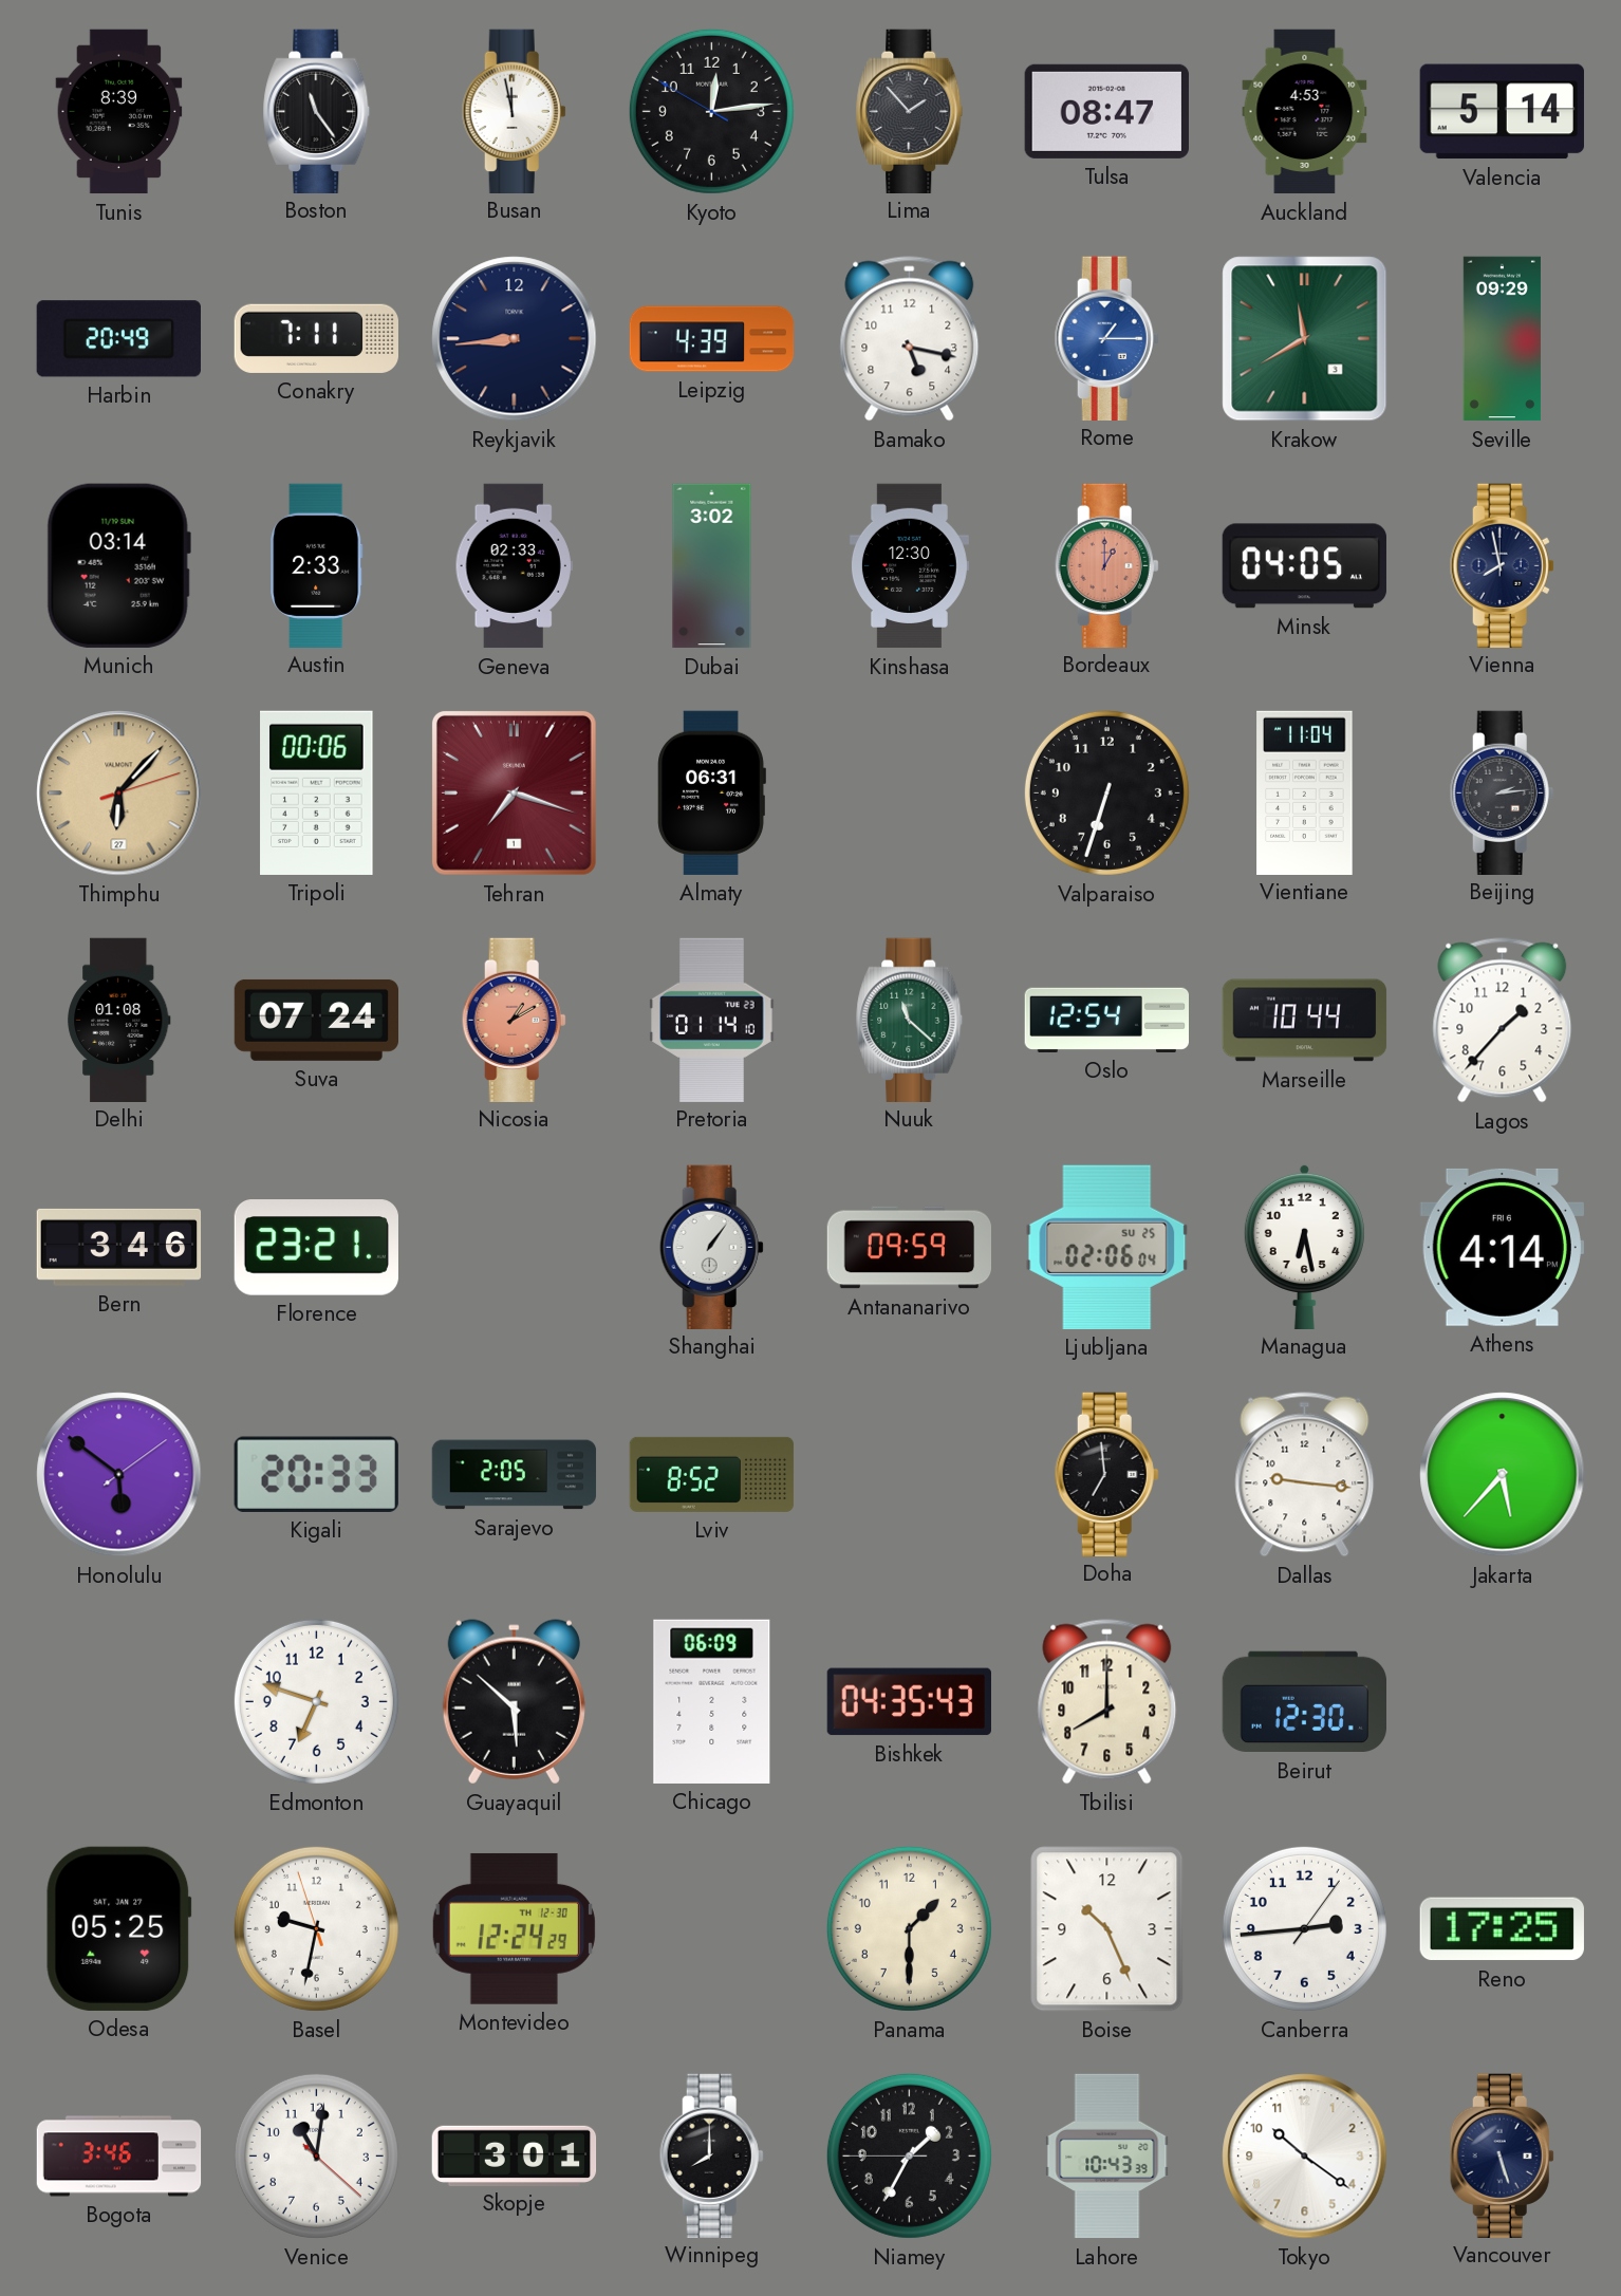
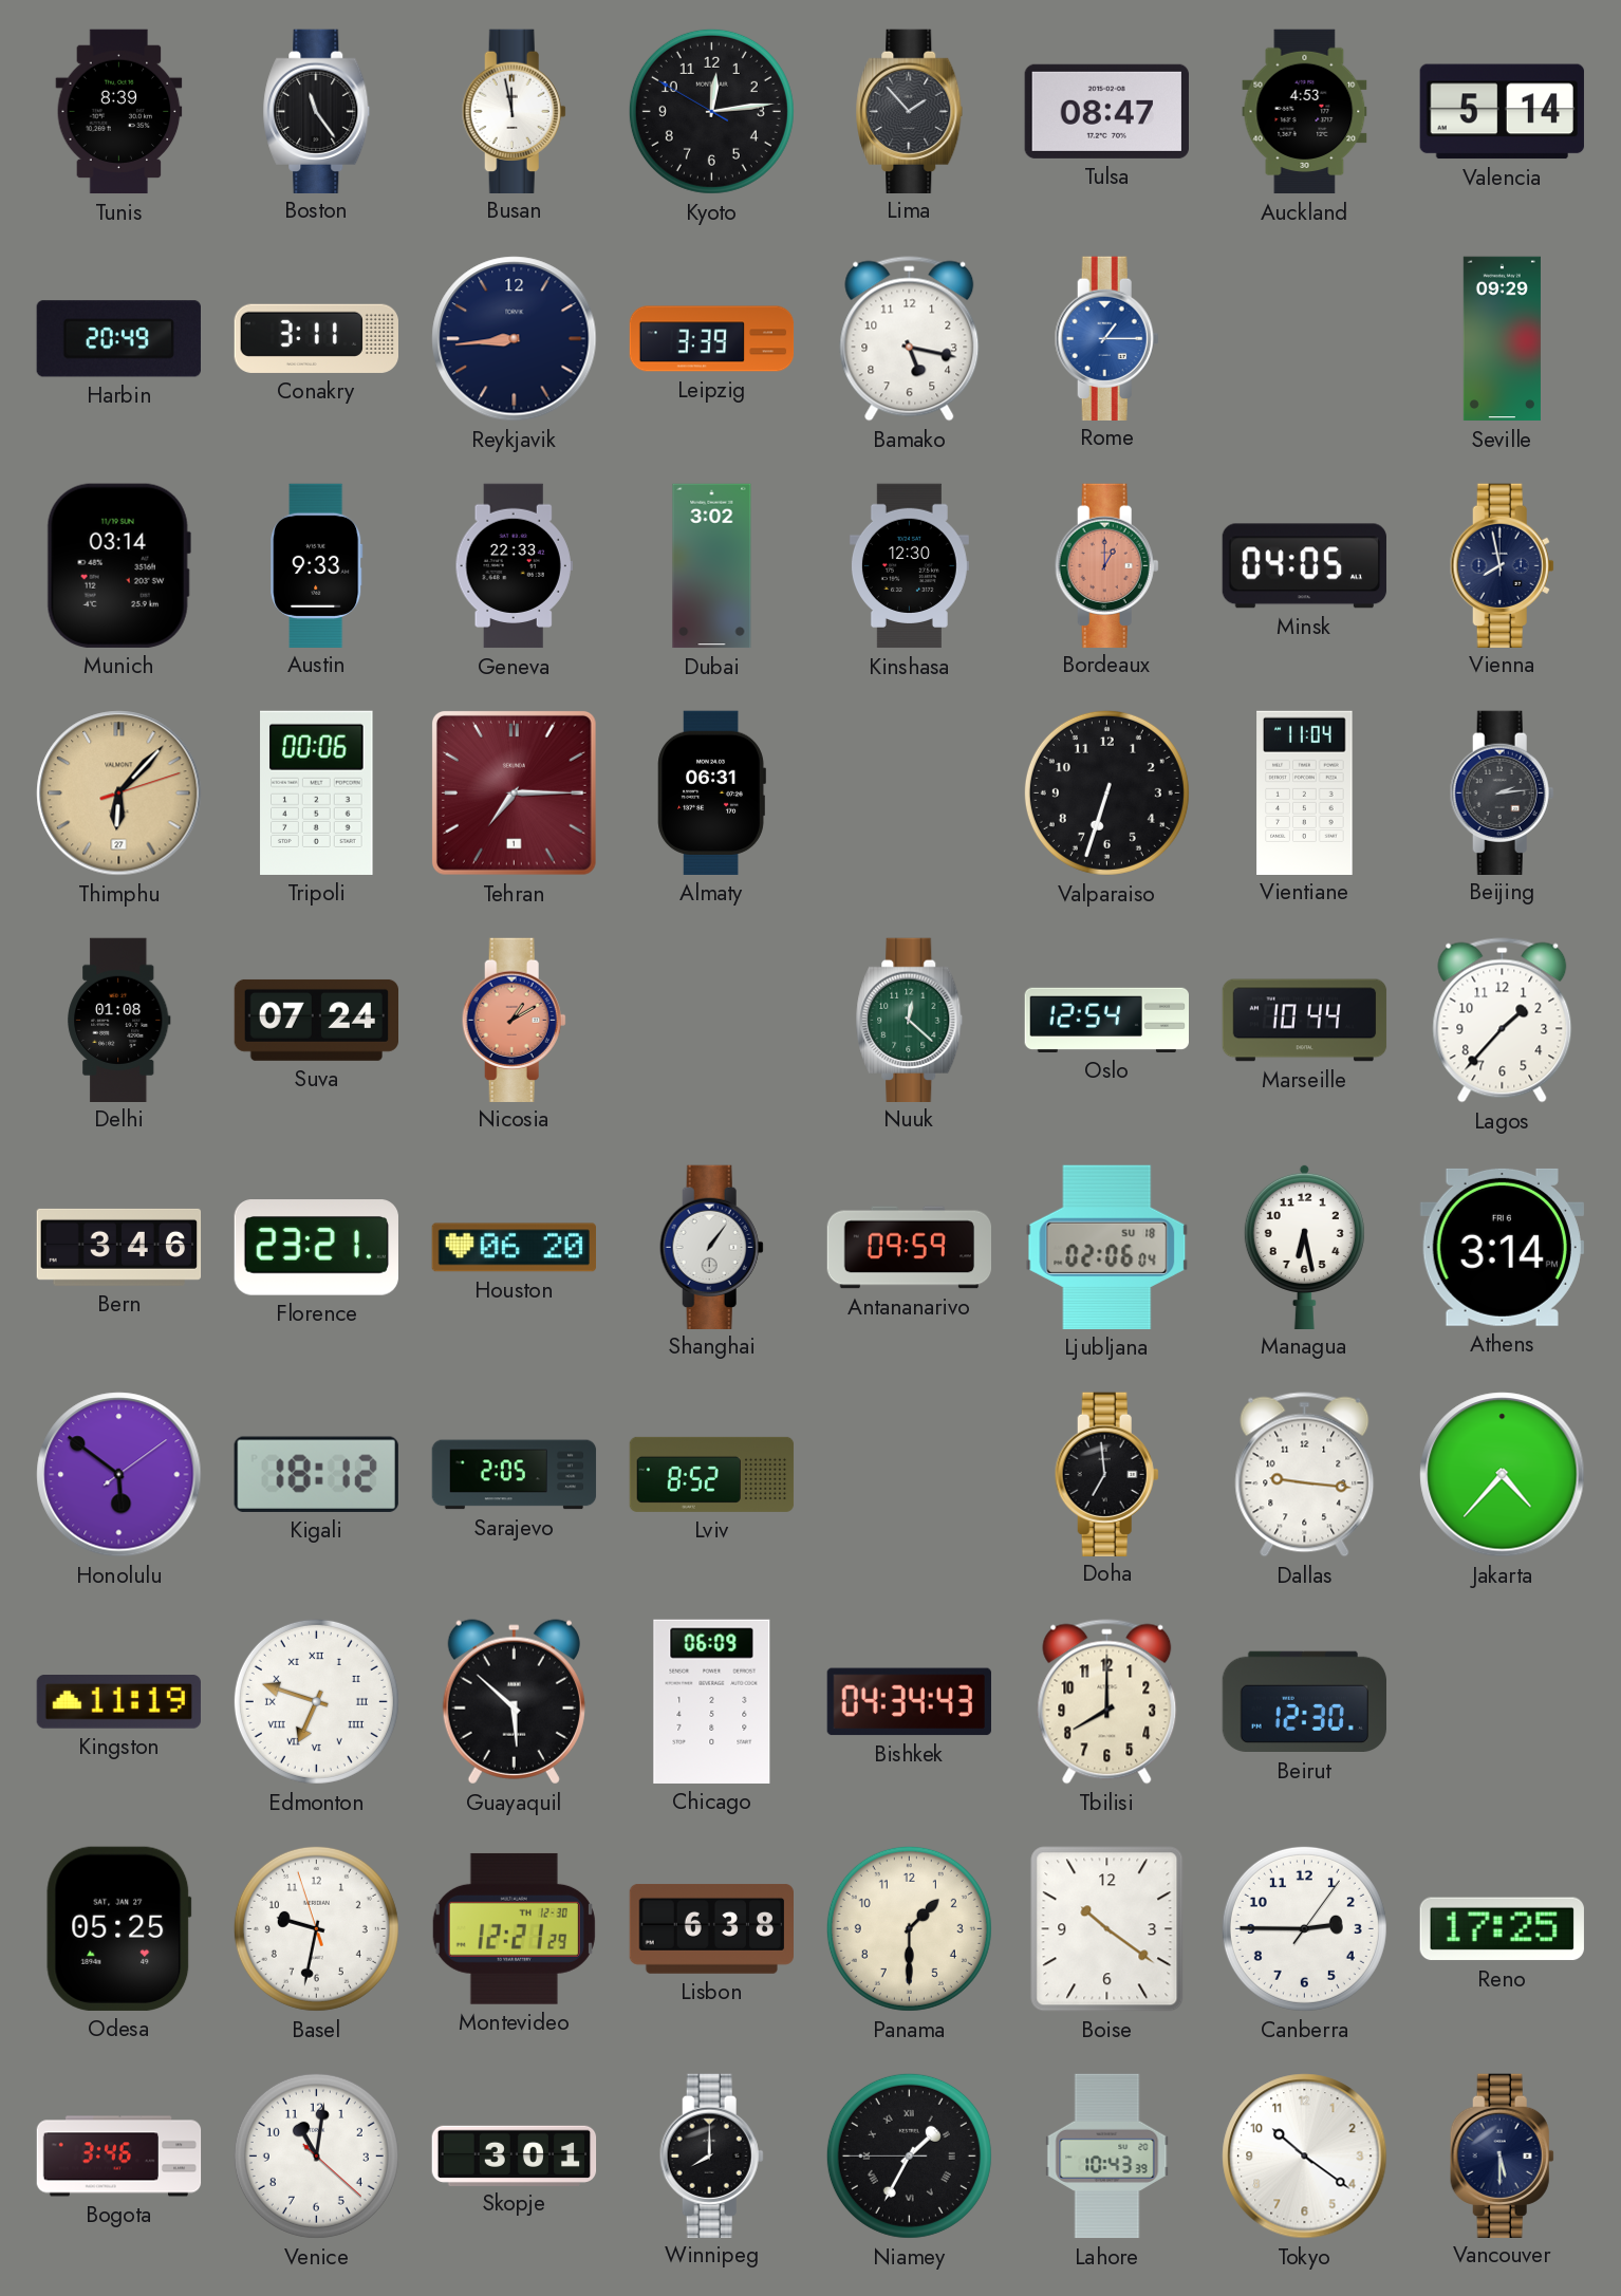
Conakry: 7:11 -> 3:11
Leipzig: 4:39 -> 3:39
Krakow: 11:40 -> none
Austin: 2:33 -> 9:33
Geneva: 02:33 -> 22:33
Tehran: 7:18 -> 7:15
Pretoria: 01:14 -> none
Nuuk: 11:22 -> 12:22
Houston: none -> 06:20
Ljubljana date: SU 25 -> SU 18
Athens: 4:14 -> 3:14
Kigali: 20:33 -> 18:12
Jakarta: 5:37 -> 4:37
Kingston: none -> 11:19
Edmonton numerals: Arabic -> Roman
Bishkek: 04:35 -> 04:34
Montevideo: 12:24 -> 12:21
Lisbon: none -> 6:38
Boise: 10:26 -> 10:21
Canberra: 2:44 -> 2:45
Niamey numerals: Arabic -> Roman
Vancouver: 5:27 -> 5:30
